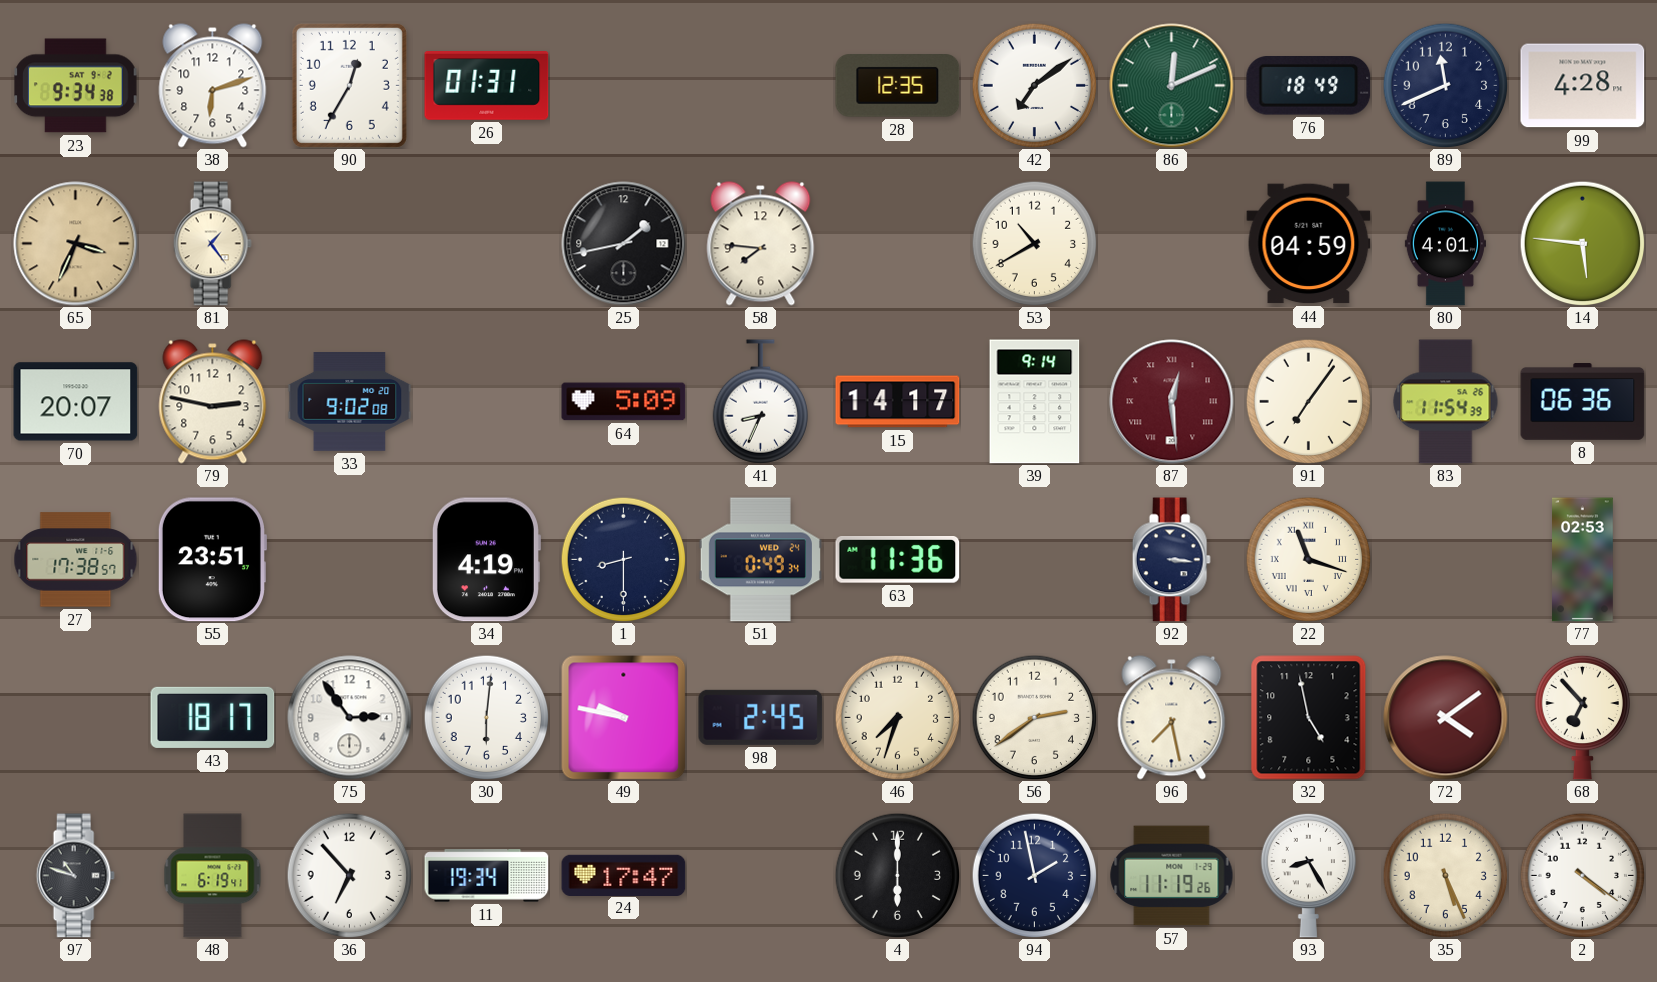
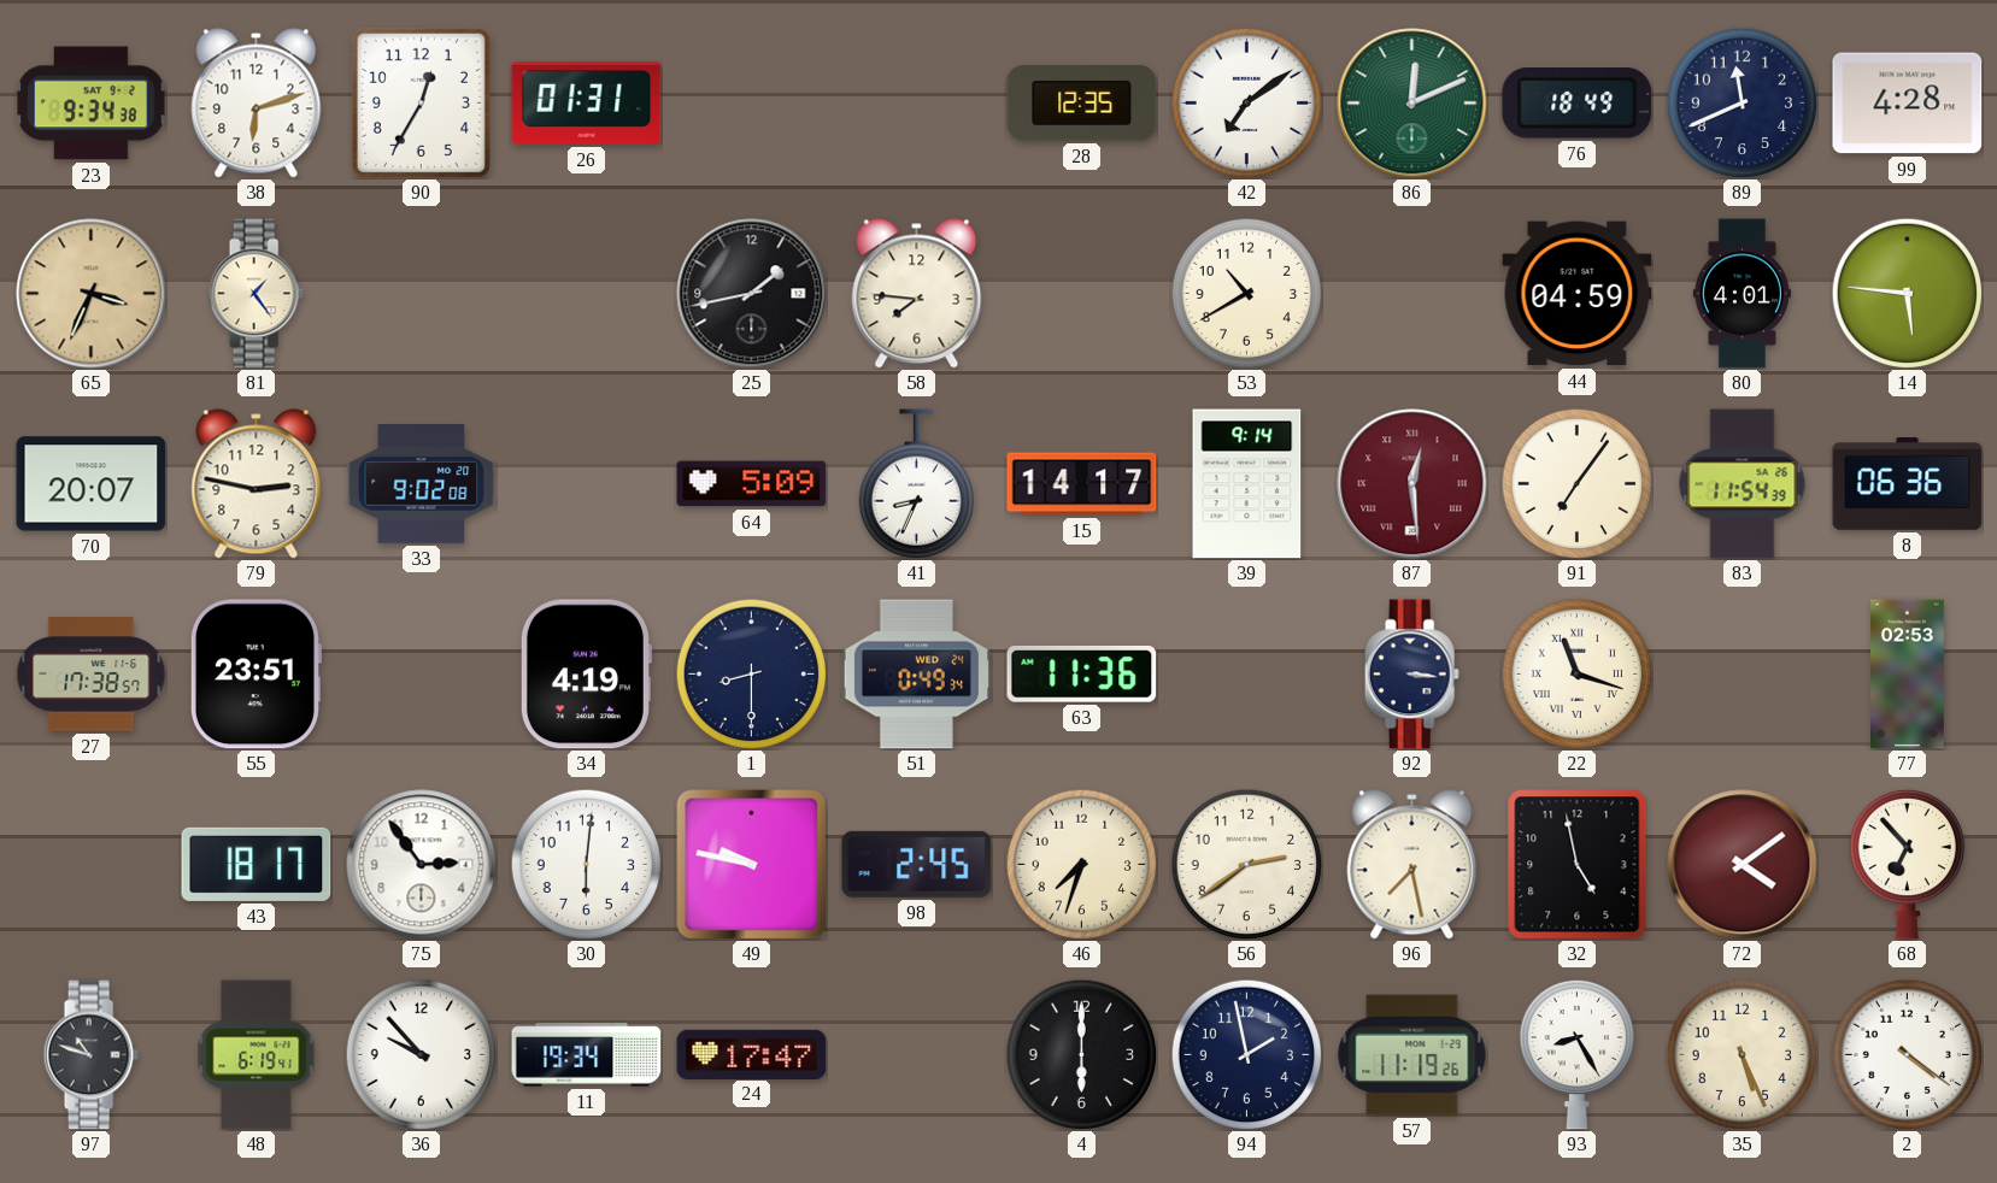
36: 6:53 -> 9:53
